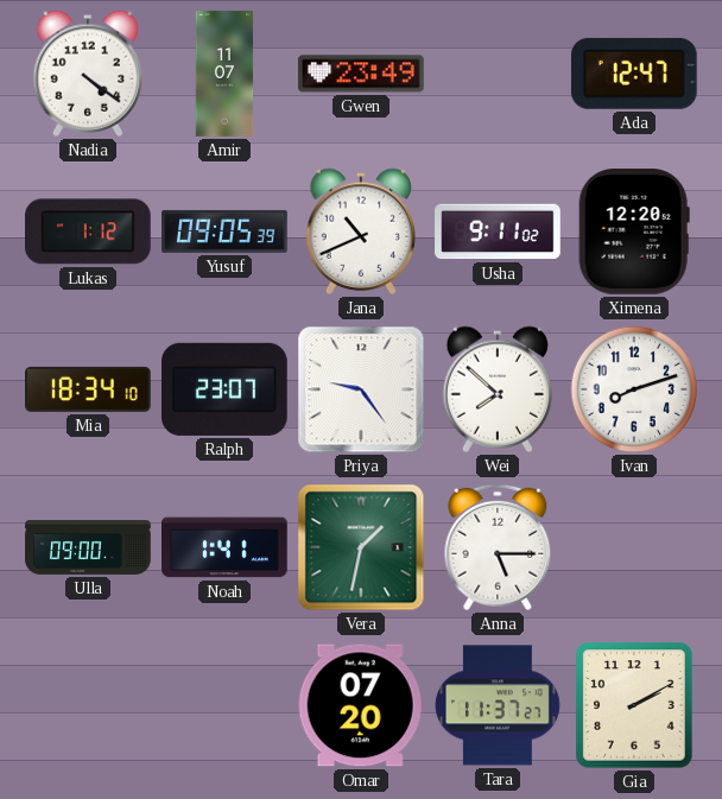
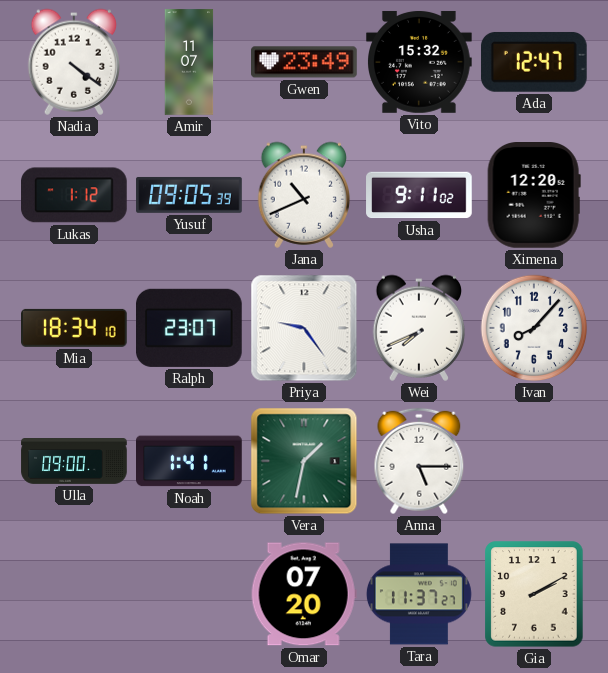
Vito: none -> 15:32
Wei: 7:52 -> 7:41
Ivan: 8:12 -> 8:07
